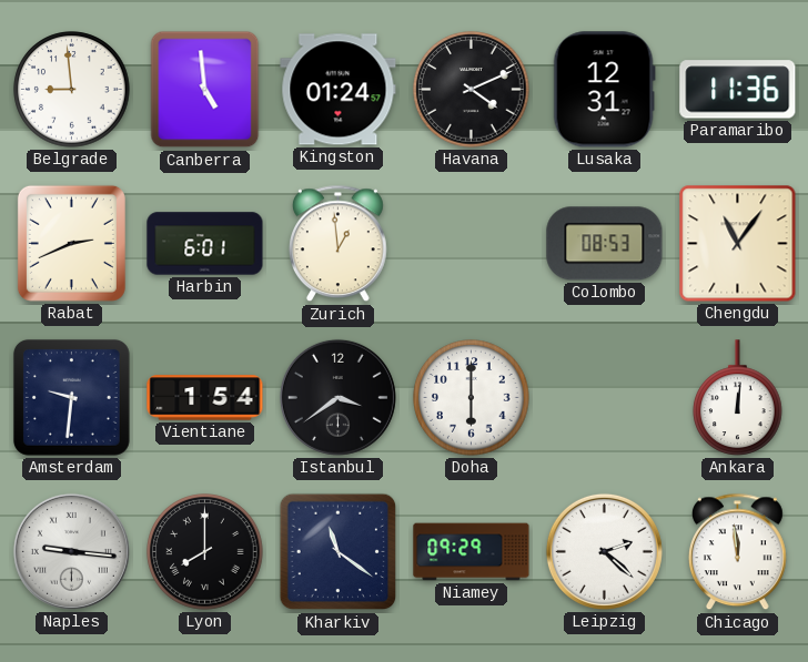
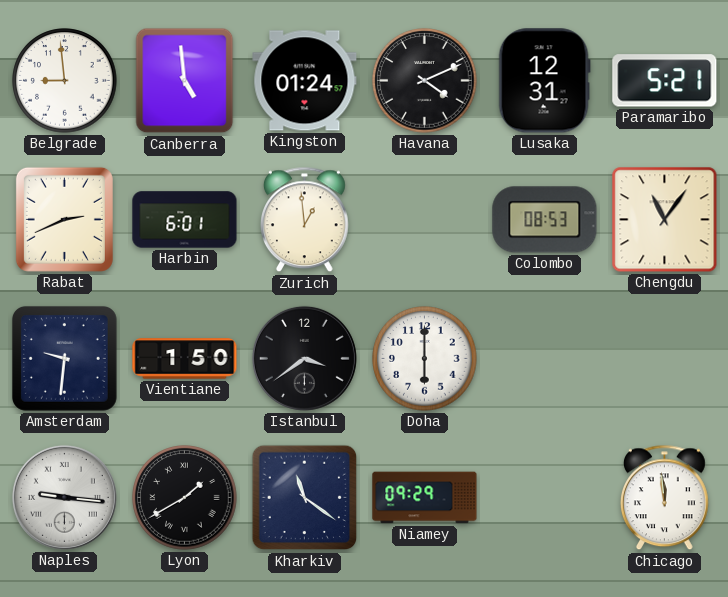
Paramaribo: 11:36 -> 5:21
Vientiane: 1:54 -> 1:50
Ankara: 12:01 -> none
Lyon: 8:00 -> 1:40
Leipzig: 2:22 -> none
